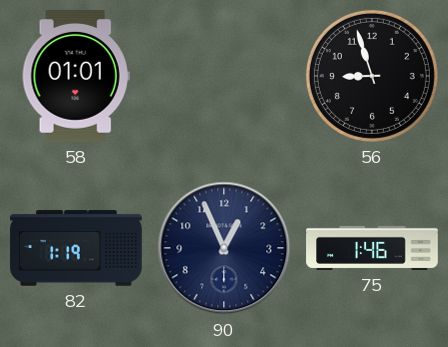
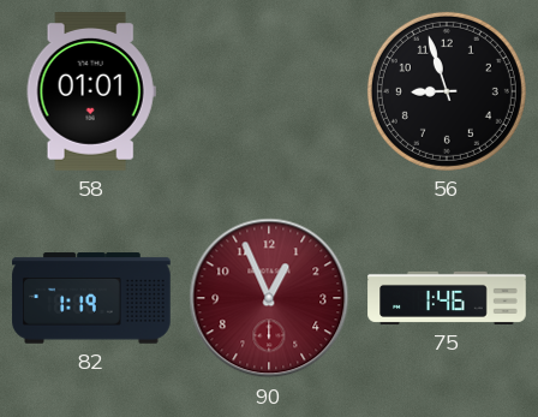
90 dial: navy -> burgundy
